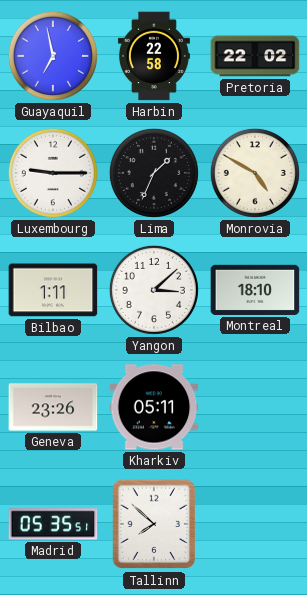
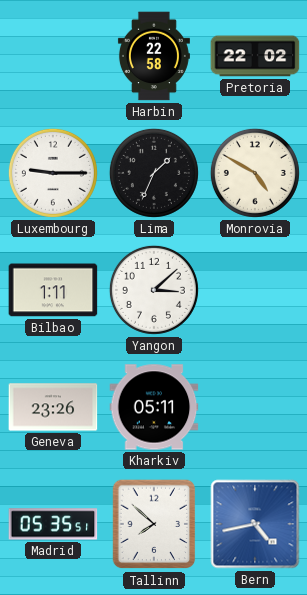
Guayaquil: 6:58 -> none
Montreal: 18:10 -> none
Bern: none -> 4:43
